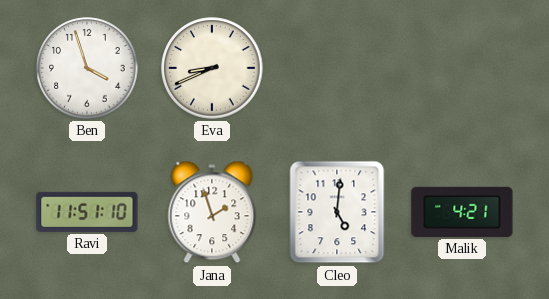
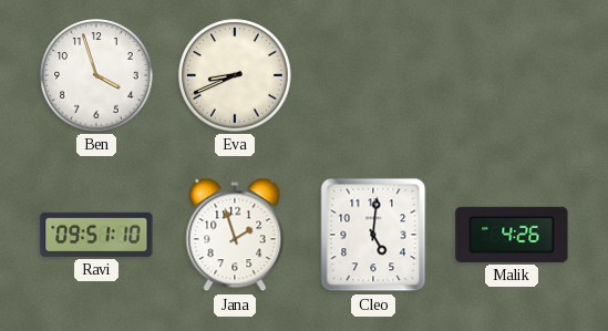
Ravi: 11:51 -> 09:51
Malik: 4:21 -> 4:26
